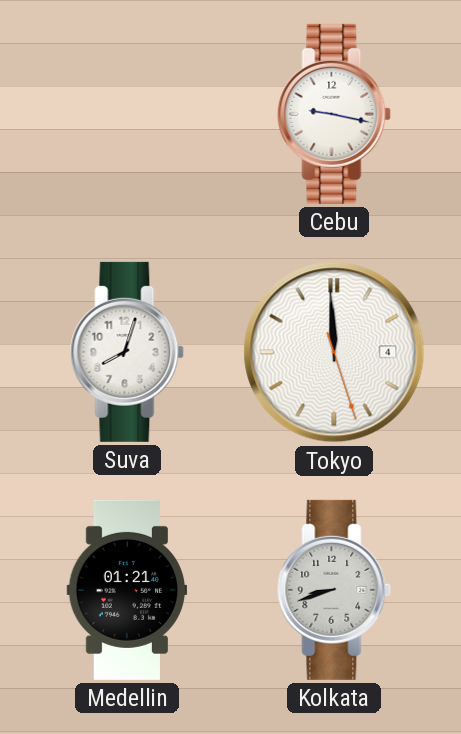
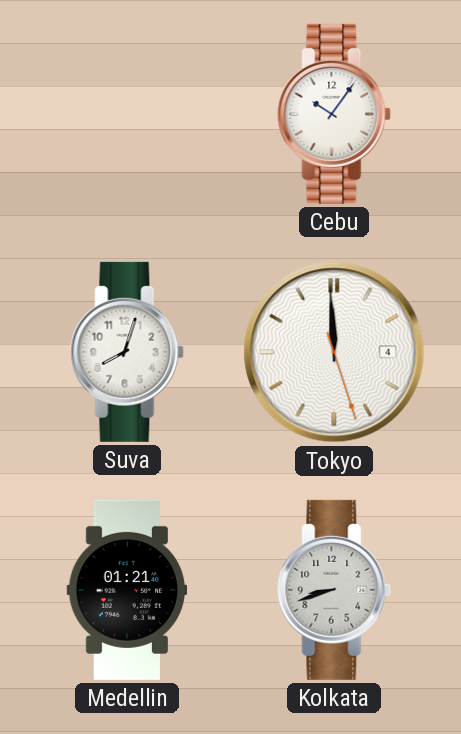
Cebu: 9:17 -> 10:06
